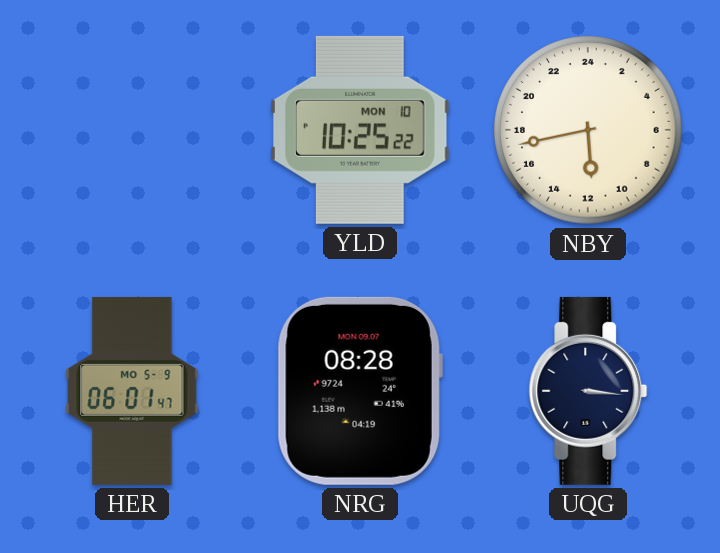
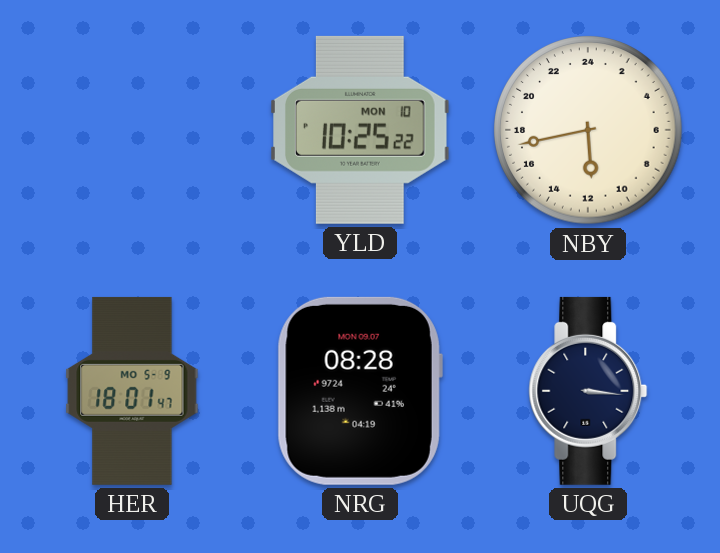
HER: 06:01 -> 18:01
